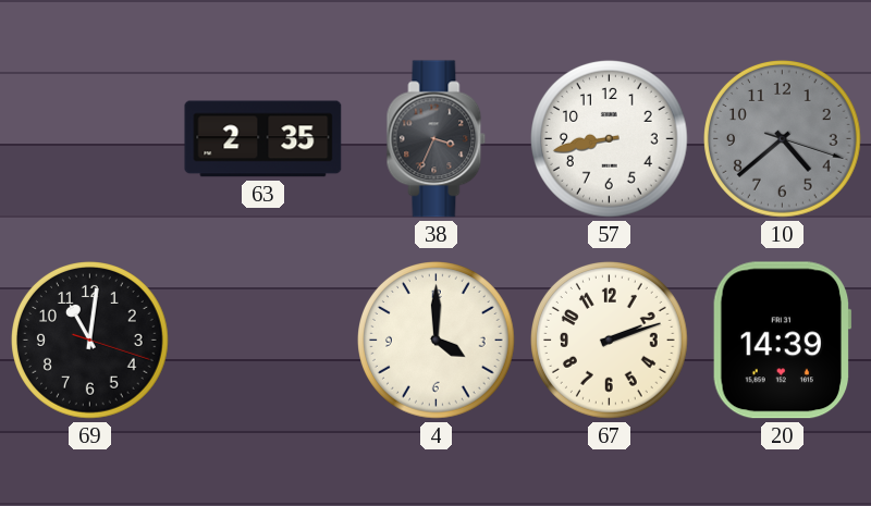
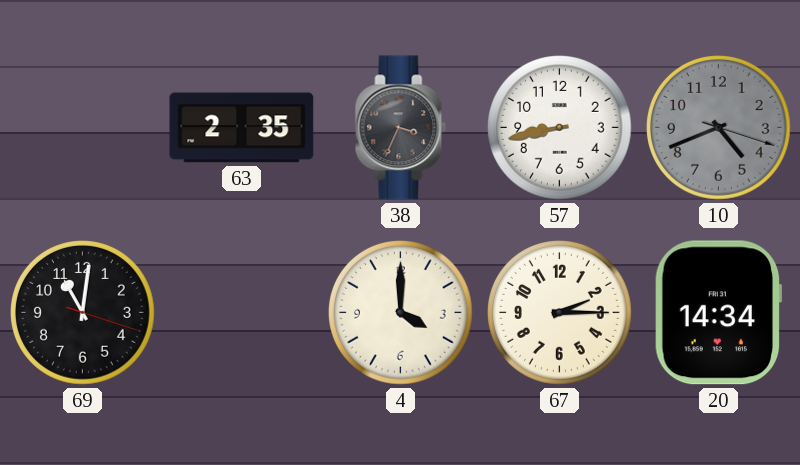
10: 4:38 -> 4:41
67: 2:12 -> 2:15
20: 14:39 -> 14:34
